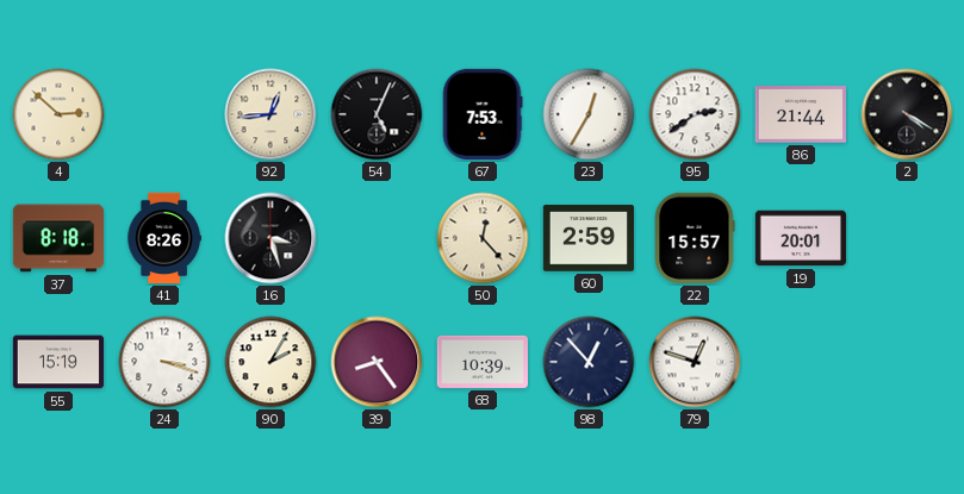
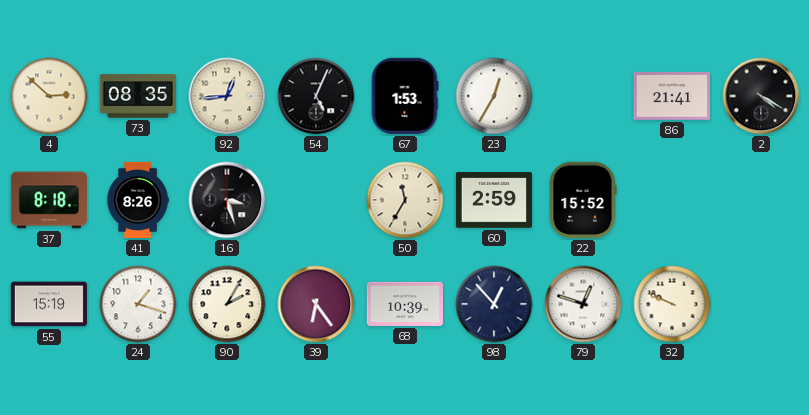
73: none -> 08:35
67: 7:53 -> 1:53
95: 2:39 -> none
86: 21:44 -> 21:41
50: 12:23 -> 11:35
22: 15:57 -> 15:52
19: 20:01 -> none
24: 3:18 -> 1:18
39: 8:24 -> 6:24
32: none -> 9:49
